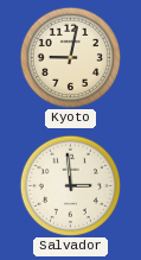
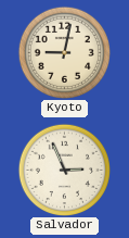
Salvador: 2:59 -> 2:56
